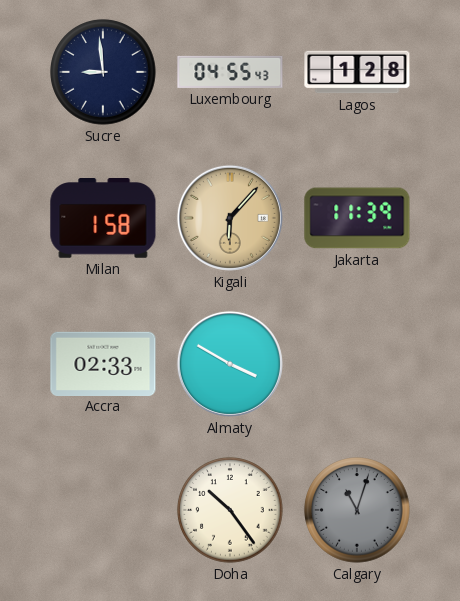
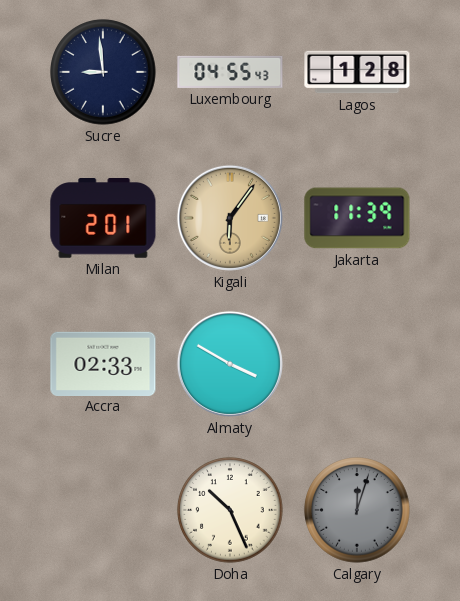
Milan: 1:58 -> 2:01
Kigali: 6:07 -> 6:06
Doha: 10:24 -> 10:26
Calgary: 11:03 -> 12:03
